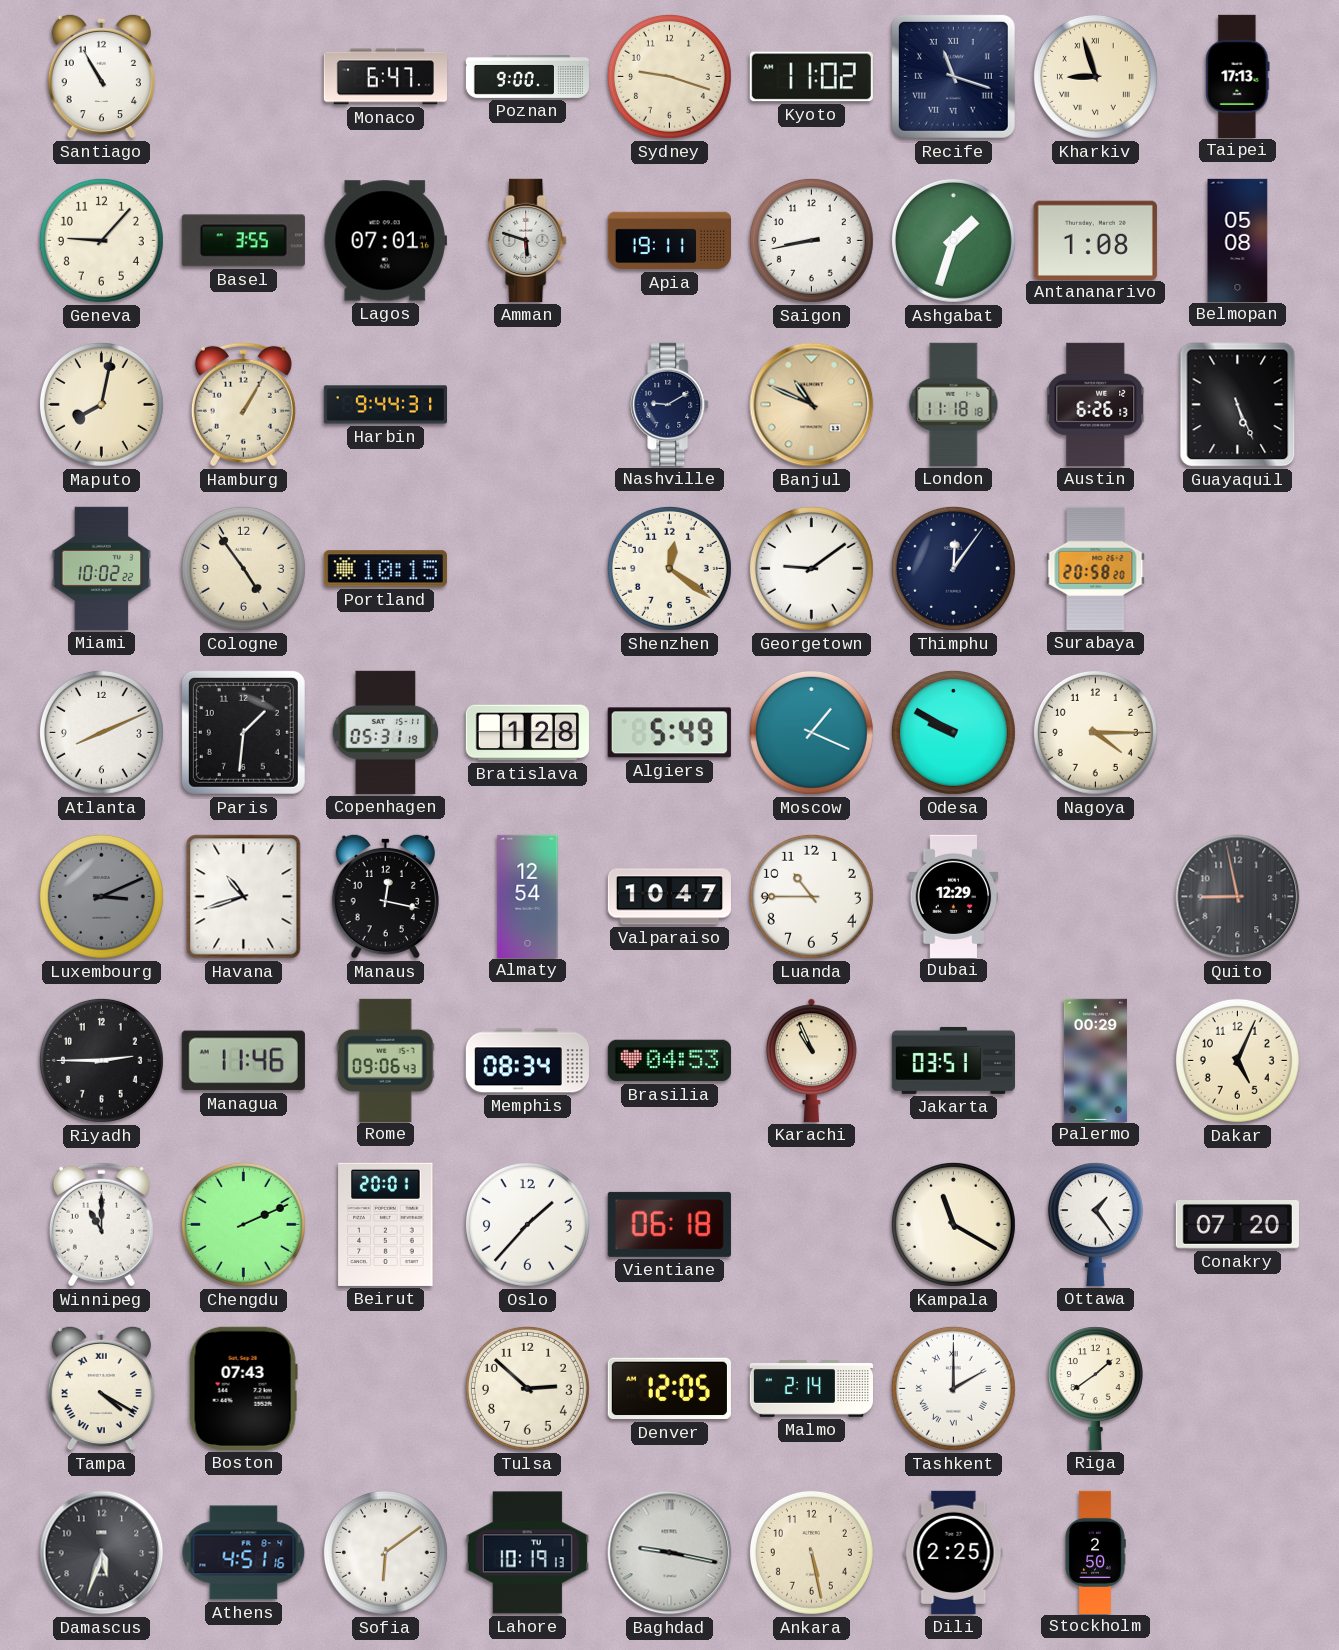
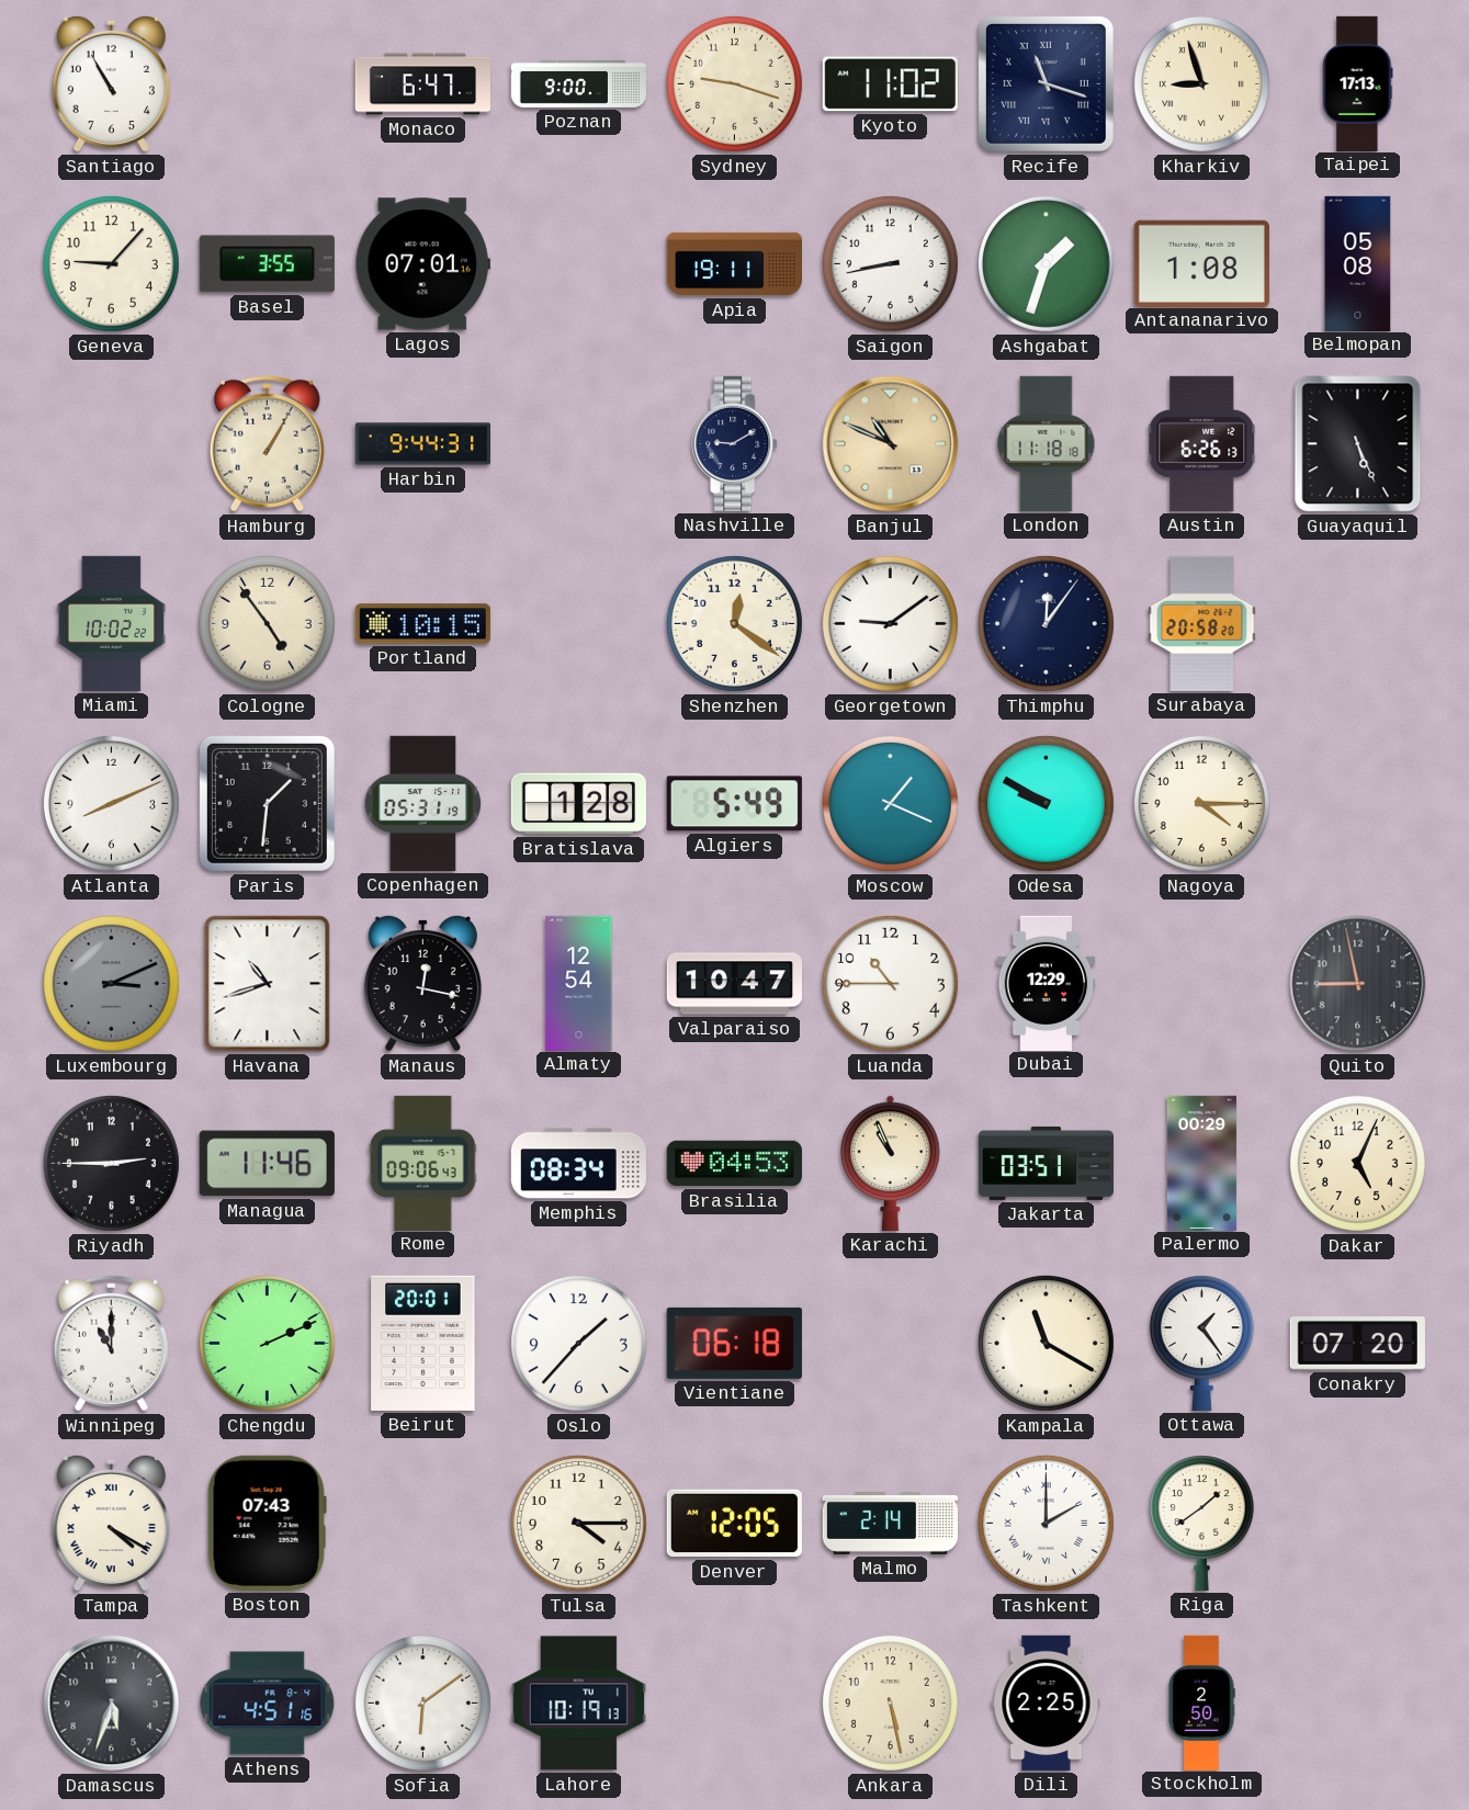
Amman: 5:48 -> none
Maputo: 8:02 -> none
Tulsa: 2:52 -> 4:15
Baghdad: 9:17 -> none
